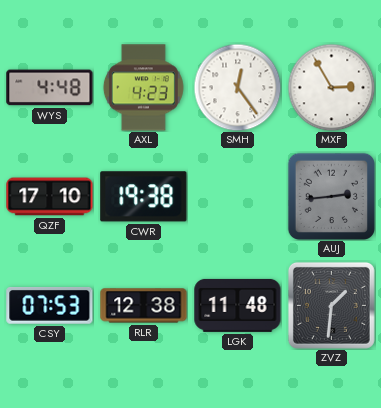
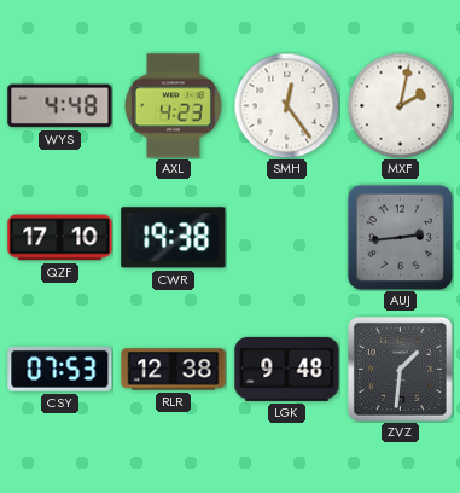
MXF: 2:55 -> 2:02
LGK: 11:48 -> 9:48
